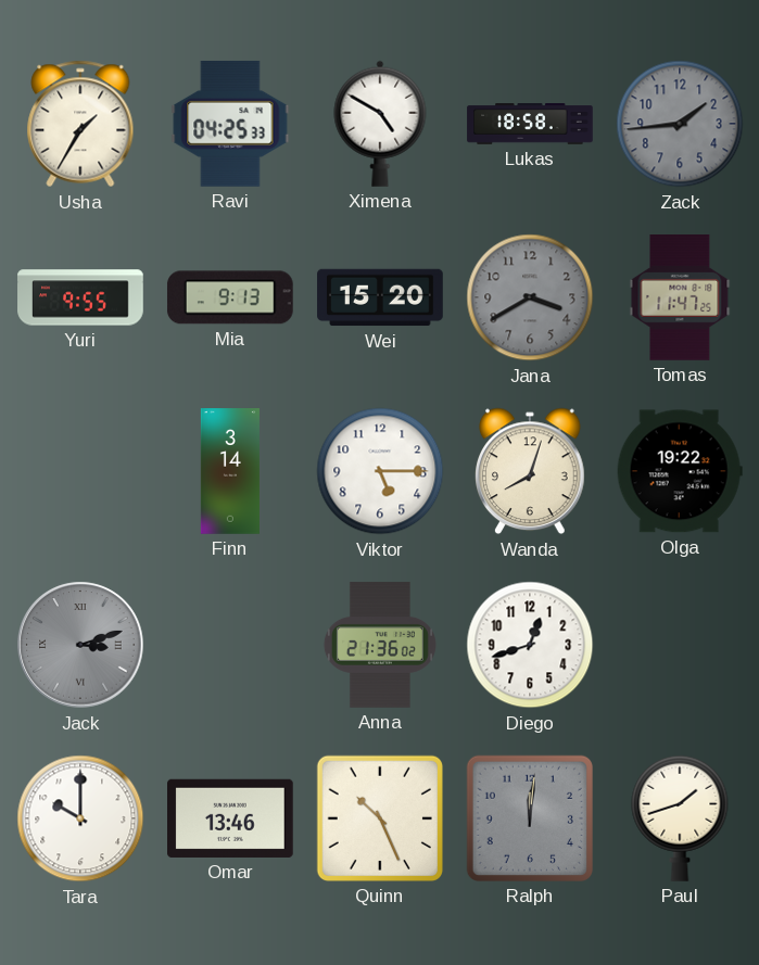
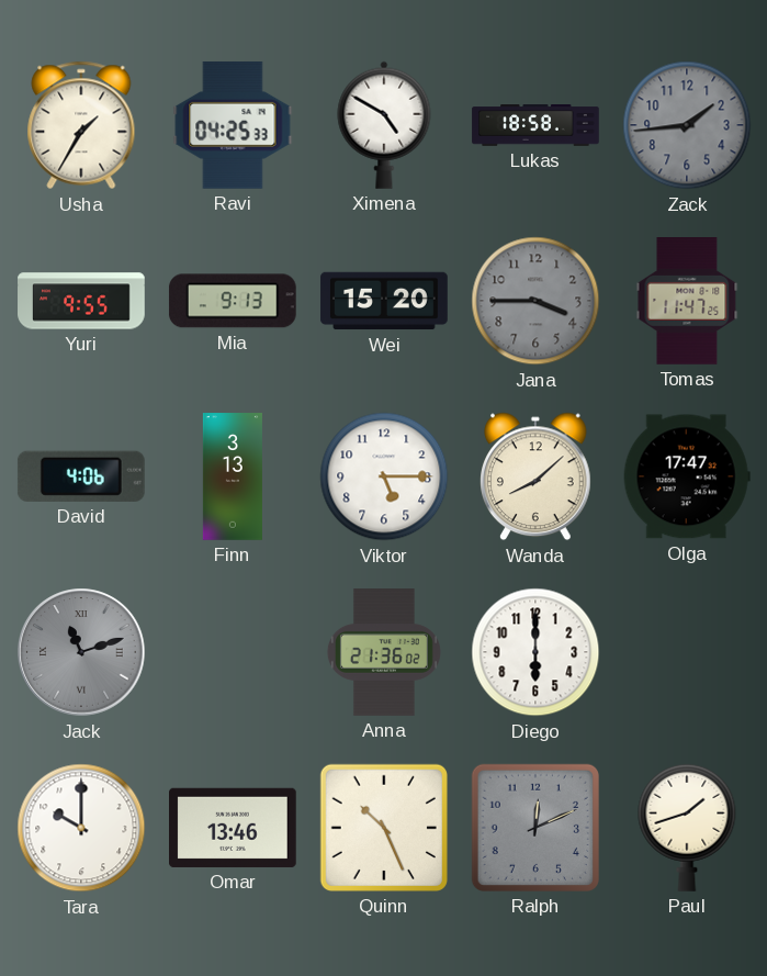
Jana: 3:40 -> 3:45
David: none -> 4:06
Finn: 3:14 -> 3:13
Wanda: 8:03 -> 8:08
Olga: 19:22 -> 17:47
Jack: 3:12 -> 11:12
Diego: 12:42 -> 6:00
Ralph: 12:01 -> 12:11
